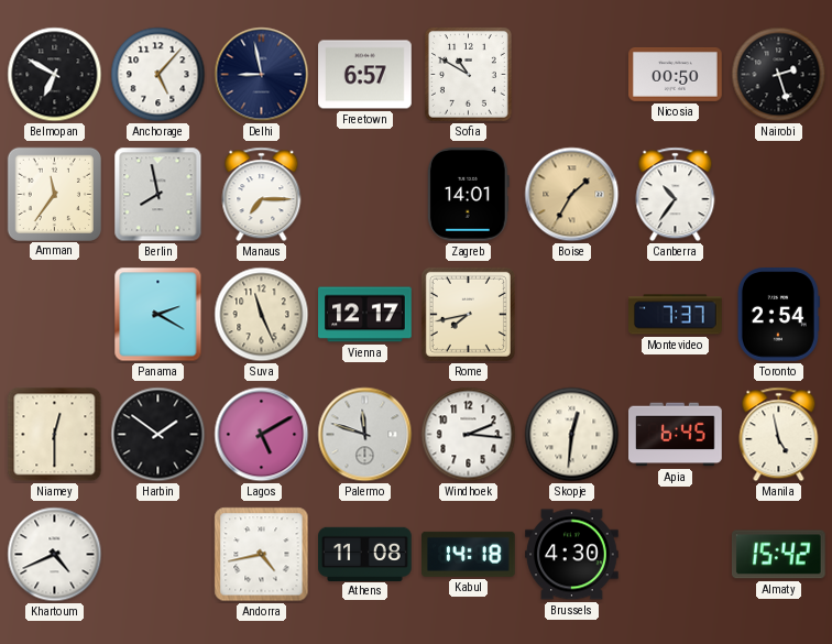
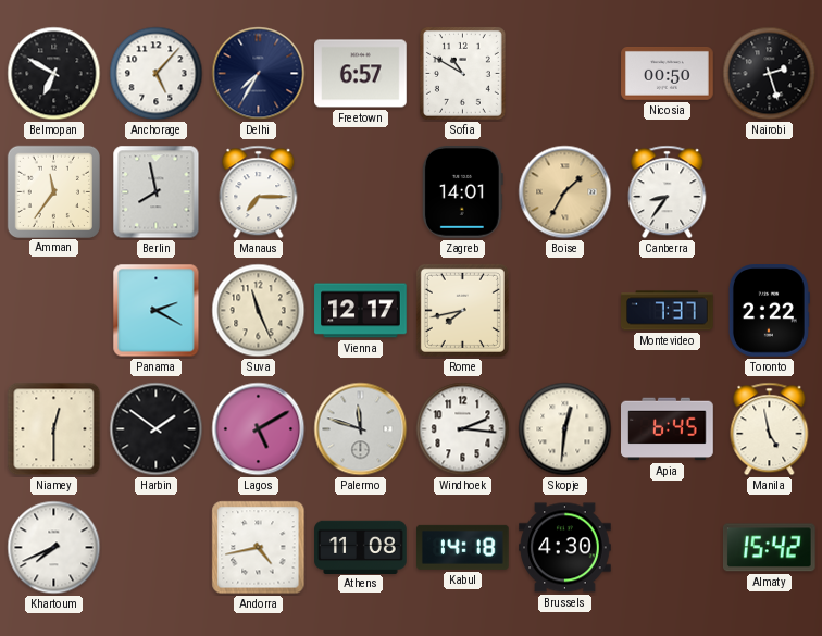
Delhi: 8:58 -> 7:35
Canberra: 10:36 -> 8:36
Toronto: 2:54 -> 2:22
Khartoum: 4:41 -> 7:41
